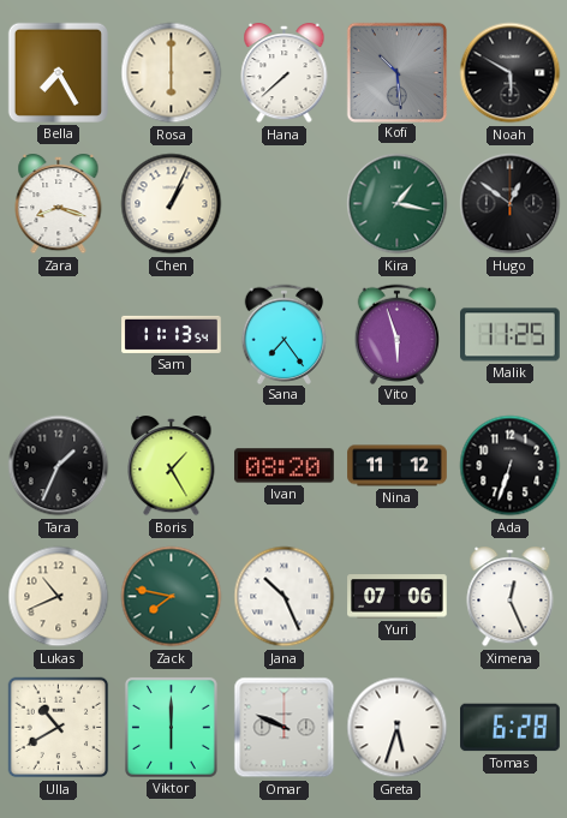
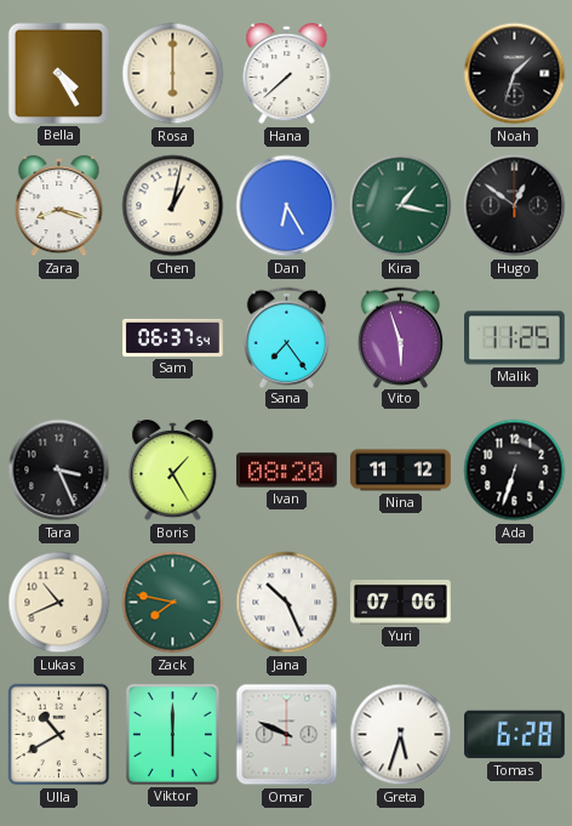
Bella: 7:25 -> 4:25
Kofi: 10:29 -> none
Noah: 5:50 -> 1:33
Chen: 1:04 -> 1:02
Dan: none -> 6:25
Sam: 11:13 -> 06:37
Tara: 1:34 -> 3:26
Ximena: 12:26 -> none
